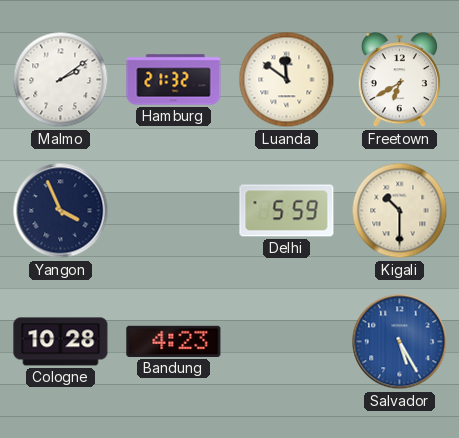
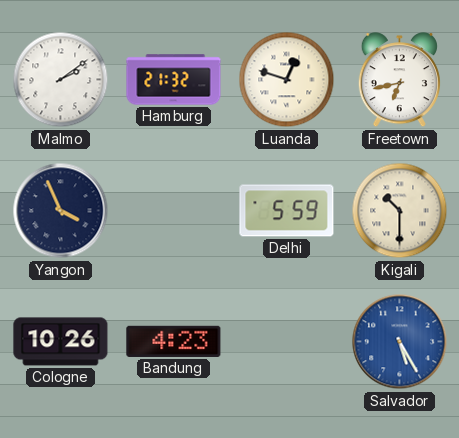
Luanda: 11:51 -> 12:48
Freetown: 6:40 -> 6:43
Cologne: 10:28 -> 10:26
